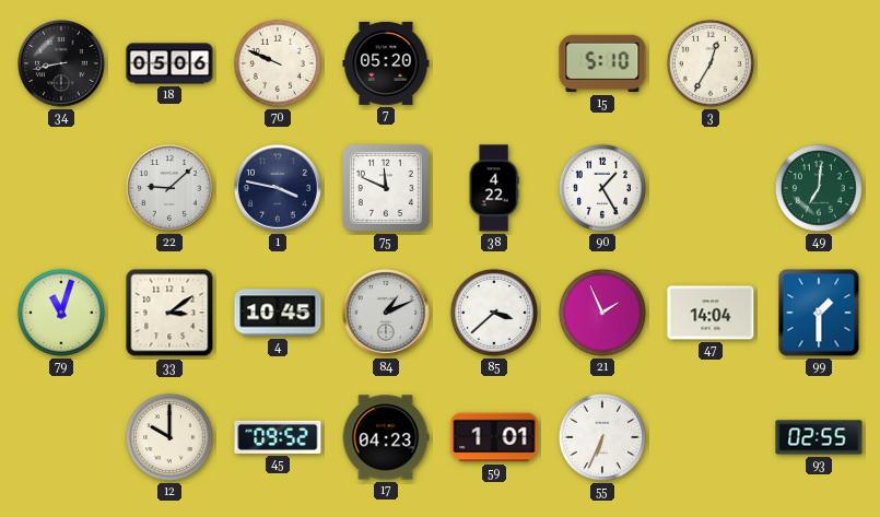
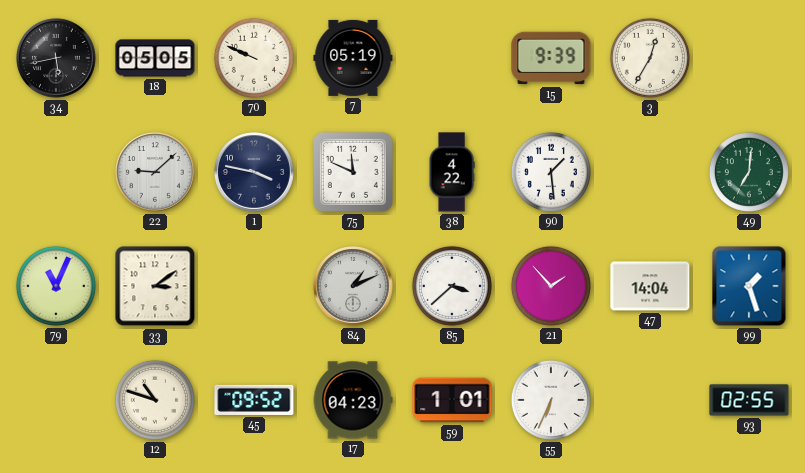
34: 8:43 -> 5:43
18: 05:06 -> 05:05
7: 05:20 -> 05:19
15: 5:10 -> 9:39
90: 1:25 -> 1:29
79: 11:03 -> 11:04
4: 10:45 -> none
21: 1:56 -> 1:53
99: 1:30 -> 1:27
12: 10:00 -> 10:48
